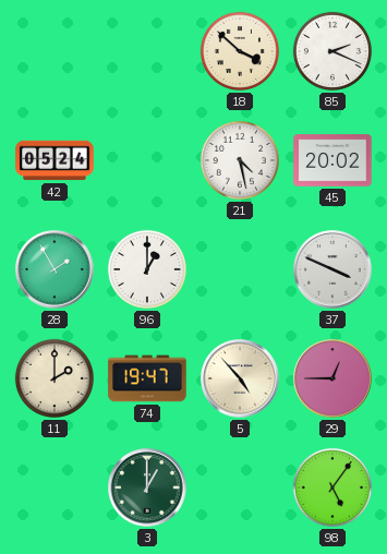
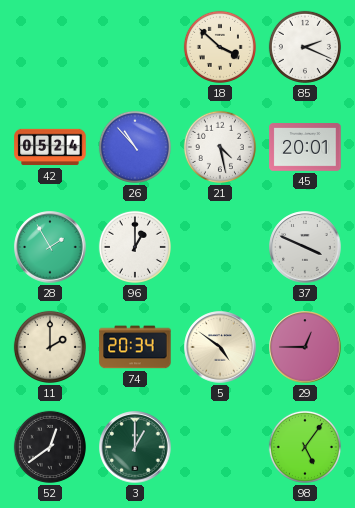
26: none -> 10:53
45: 20:02 -> 20:01
74: 19:47 -> 20:34
5: 4:53 -> 4:51
52: none -> 12:39
